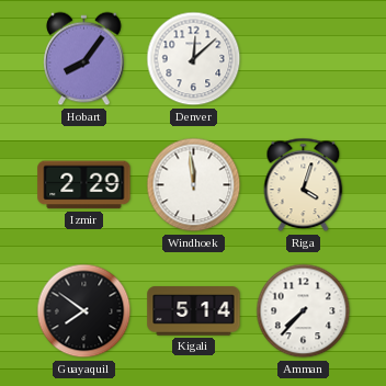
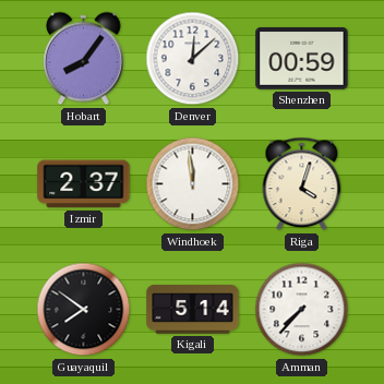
Shenzhen: none -> 00:59
Izmir: 2:29 -> 2:37
